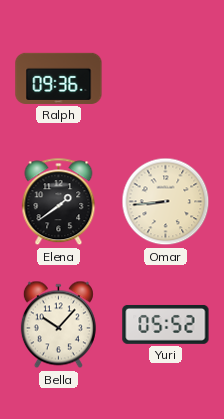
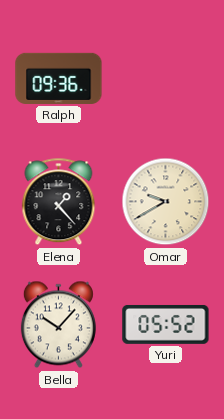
Elena: 1:39 -> 1:23
Omar: 8:44 -> 9:40
